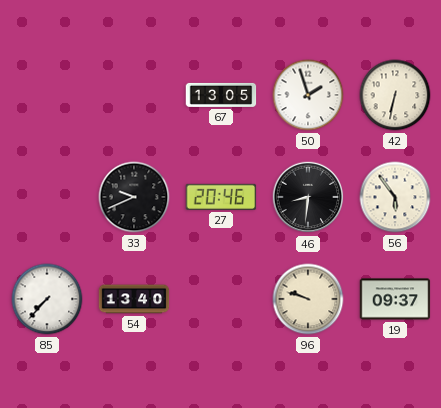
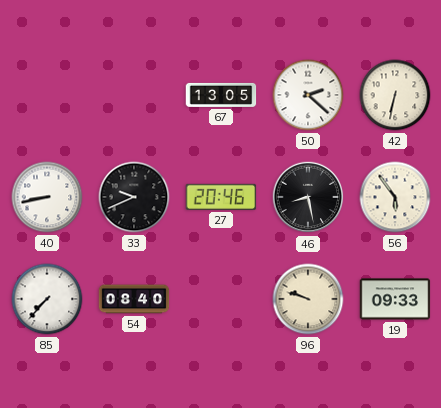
50: 1:57 -> 2:22
40: none -> 8:43
46: 8:31 -> 8:28
54: 13:40 -> 08:40
19: 09:37 -> 09:33
